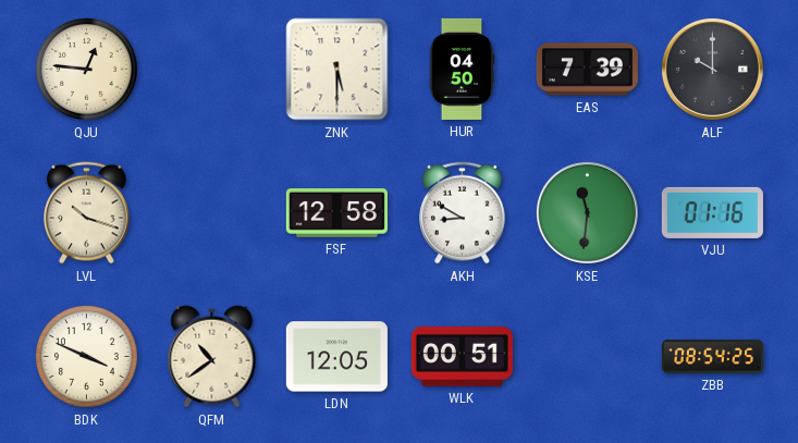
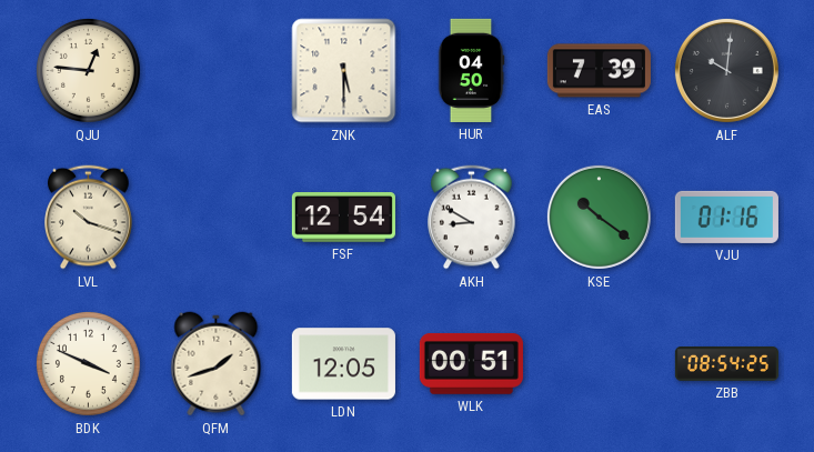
ALF: 10:00 -> 10:01
FSF: 12:58 -> 12:54
KSE: 11:31 -> 10:21
QFM: 10:39 -> 1:42
